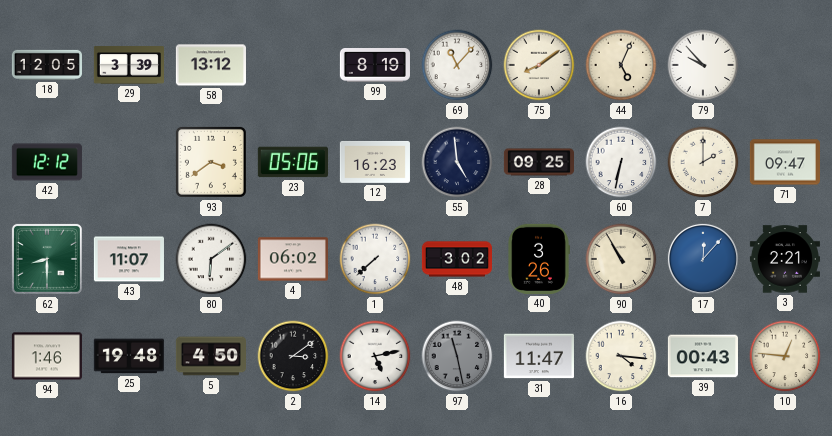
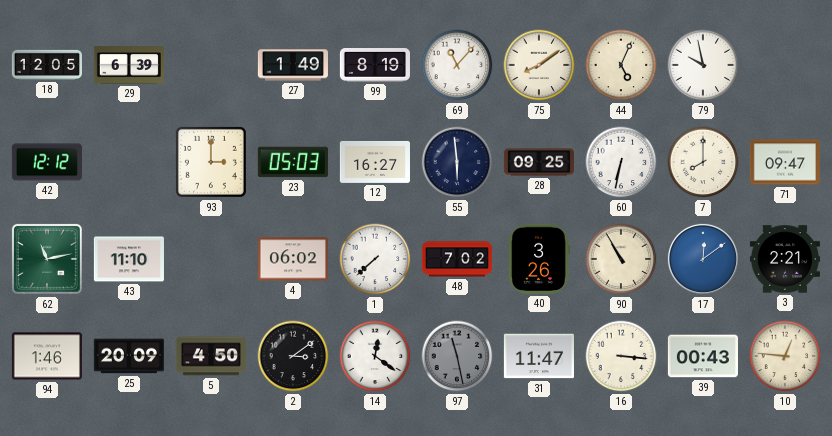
29: 3:39 -> 6:39
58: 13:12 -> none
27: none -> 1:49
79: 9:53 -> 9:58
93: 3:39 -> 3:00
23: 05:06 -> 05:03
12: 16:23 -> 16:27
55: 4:59 -> 5:59
7: 2:00 -> 8:00
62: 8:30 -> 11:13
43: 11:07 -> 11:10
80: 6:09 -> none
48: 3:02 -> 7:02
17: 12:07 -> 12:09
25: 19:48 -> 20:09
14: 5:13 -> 12:21
16: 4:16 -> 3:16
